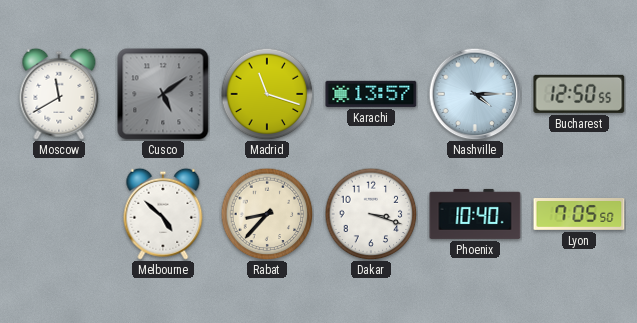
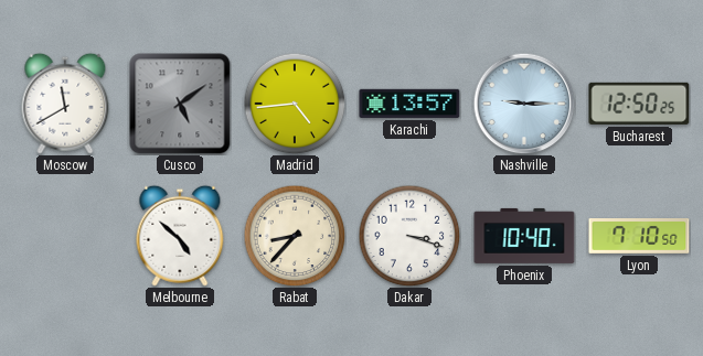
Madrid: 11:18 -> 4:44
Nashville: 4:15 -> 9:15
Bucharest: 12:50:55 -> 12:50:25
Lyon: 7:05 -> 7:10
